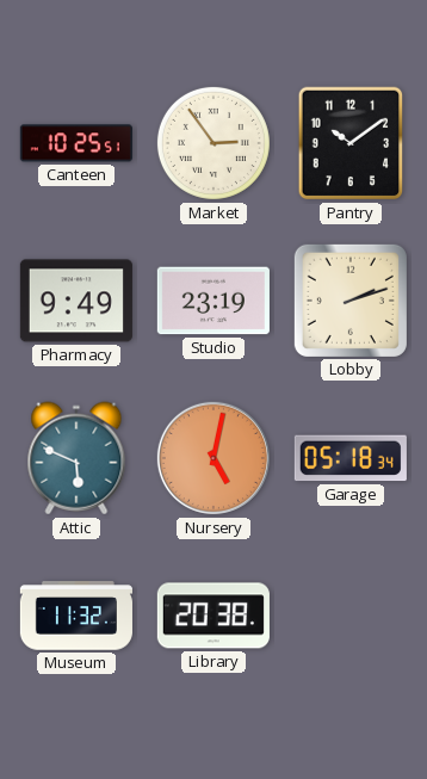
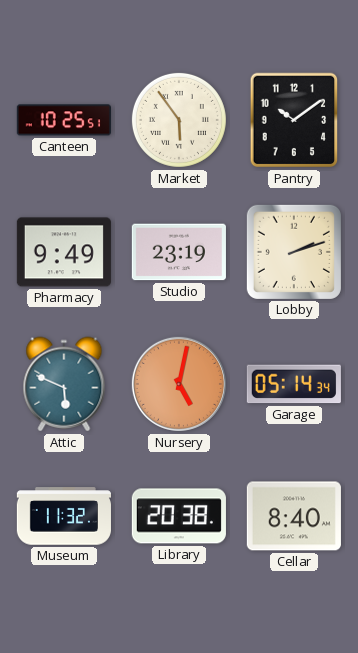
Market: 2:54 -> 5:54
Garage: 05:18 -> 05:14
Cellar: none -> 8:40
